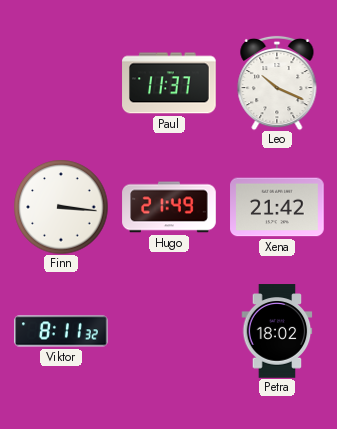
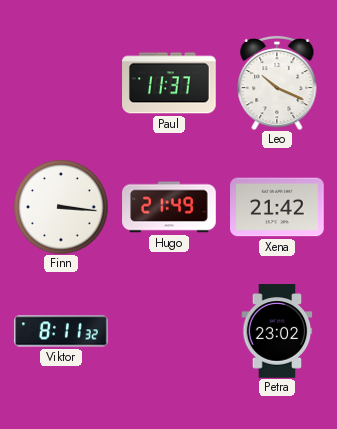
Petra: 18:02 -> 23:02
